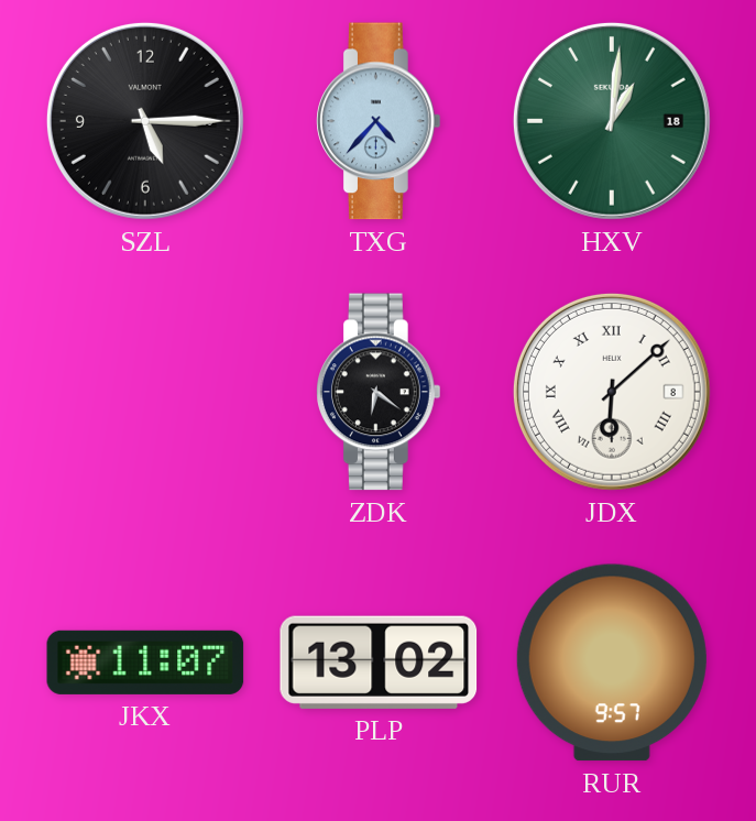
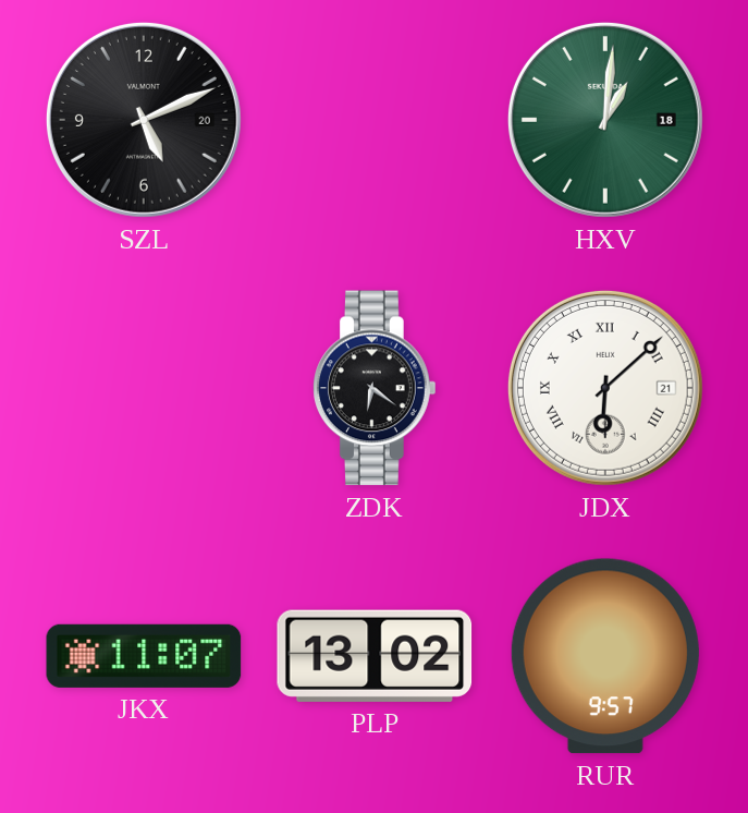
SZL: 5:15 -> 5:11
TXG: 4:37 -> none
JDX date: 8 -> 21
